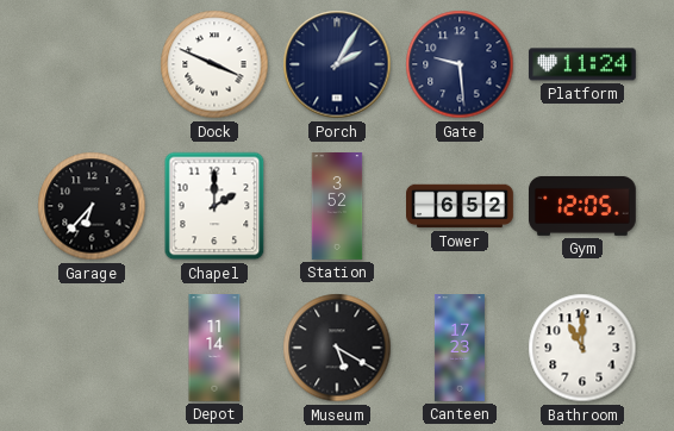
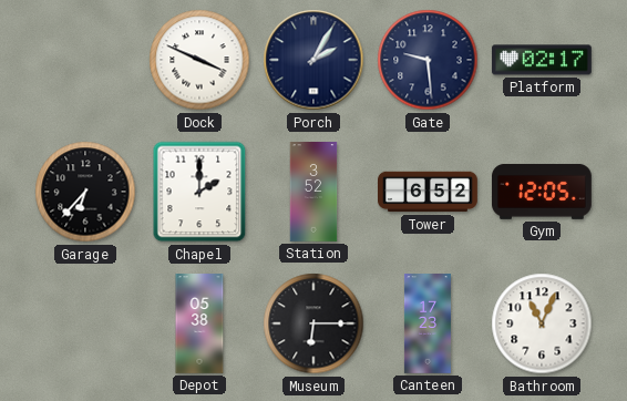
Platform: 11:24 -> 02:17
Depot: 11:14 -> 05:38
Museum: 5:20 -> 6:15
Bathroom: 11:00 -> 11:04
